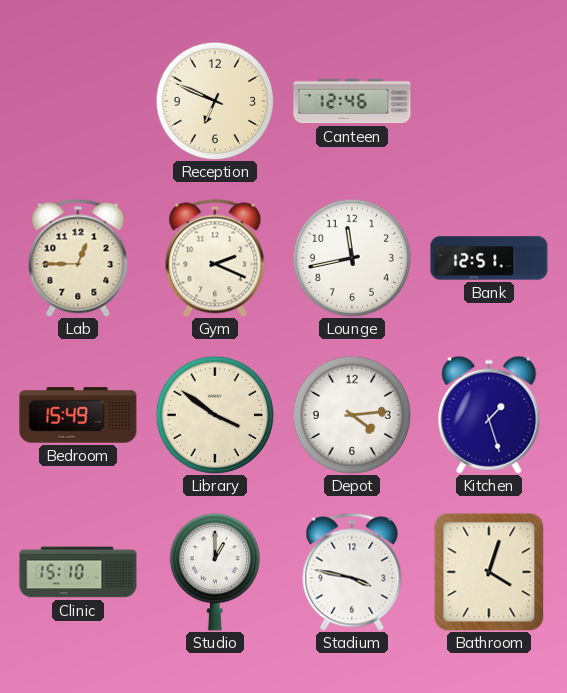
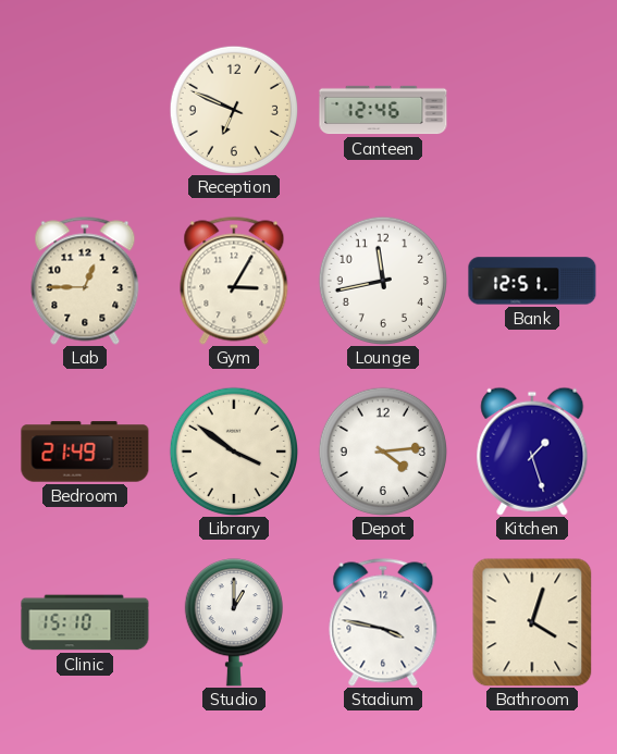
Gym: 2:19 -> 3:05
Bedroom: 15:49 -> 21:49
